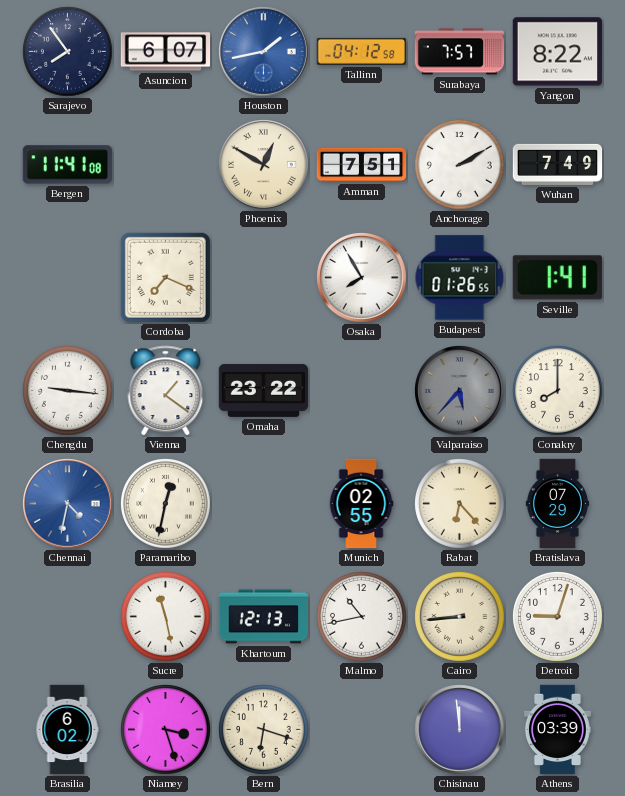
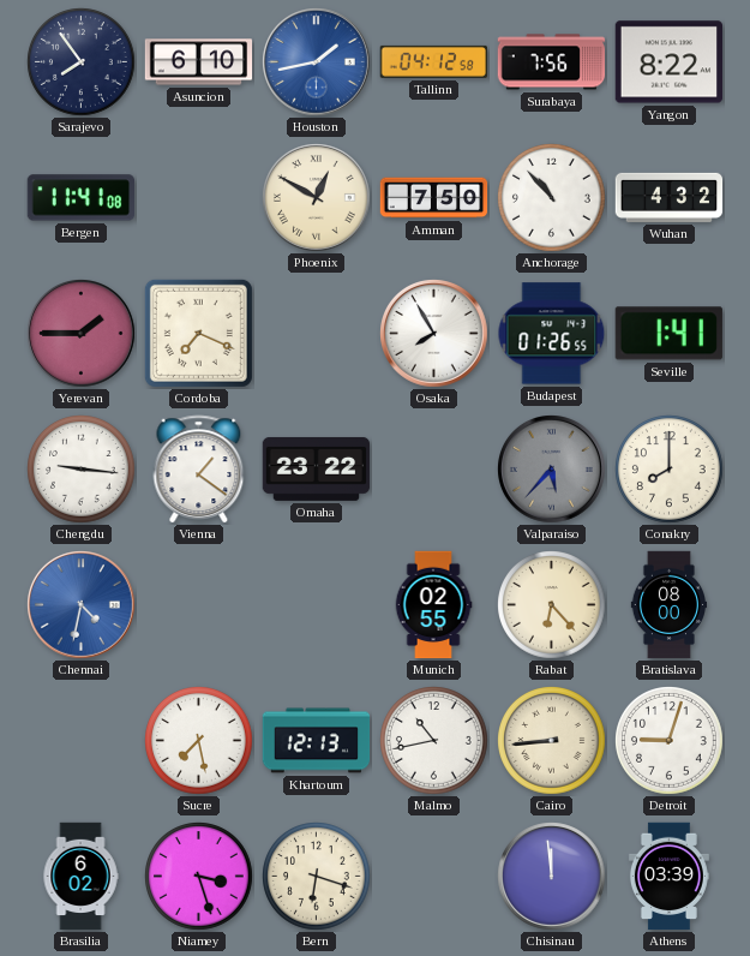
Asuncion: 6:07 -> 6:10
Surabaya: 7:57 -> 7:56
Amman: 7:51 -> 7:50
Anchorage: 2:10 -> 10:53
Wuhan: 7:49 -> 4:32
Yerevan: none -> 1:45
Paramaribo: 12:32 -> none
Bratislava: 07:29 -> 08:00
Sucre: 11:28 -> 7:28
